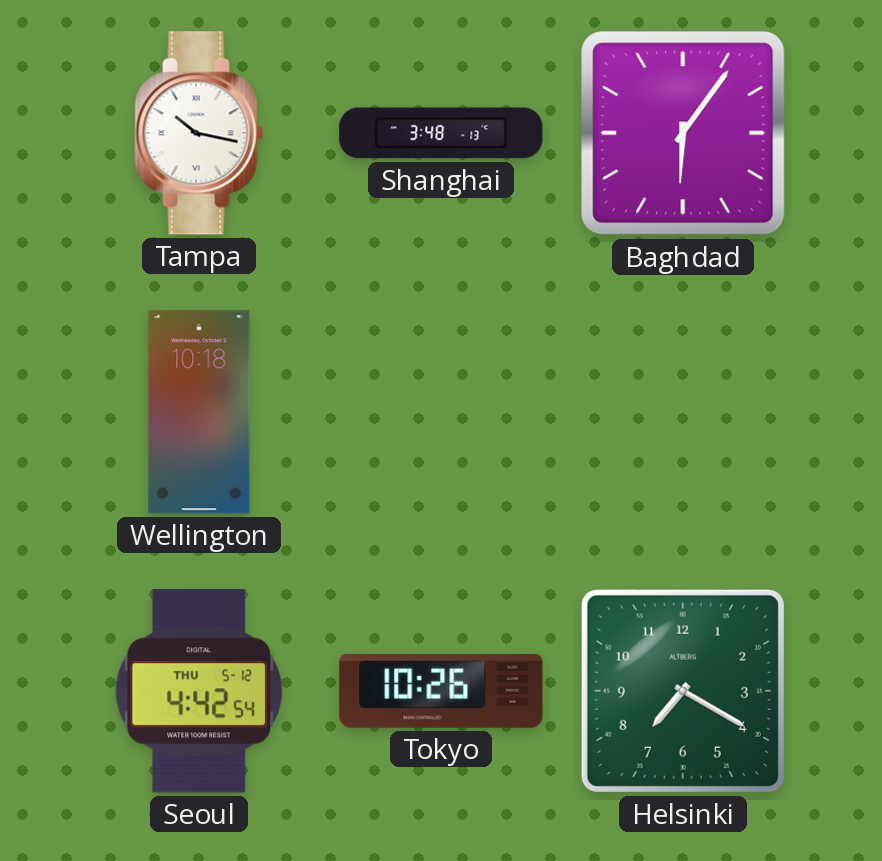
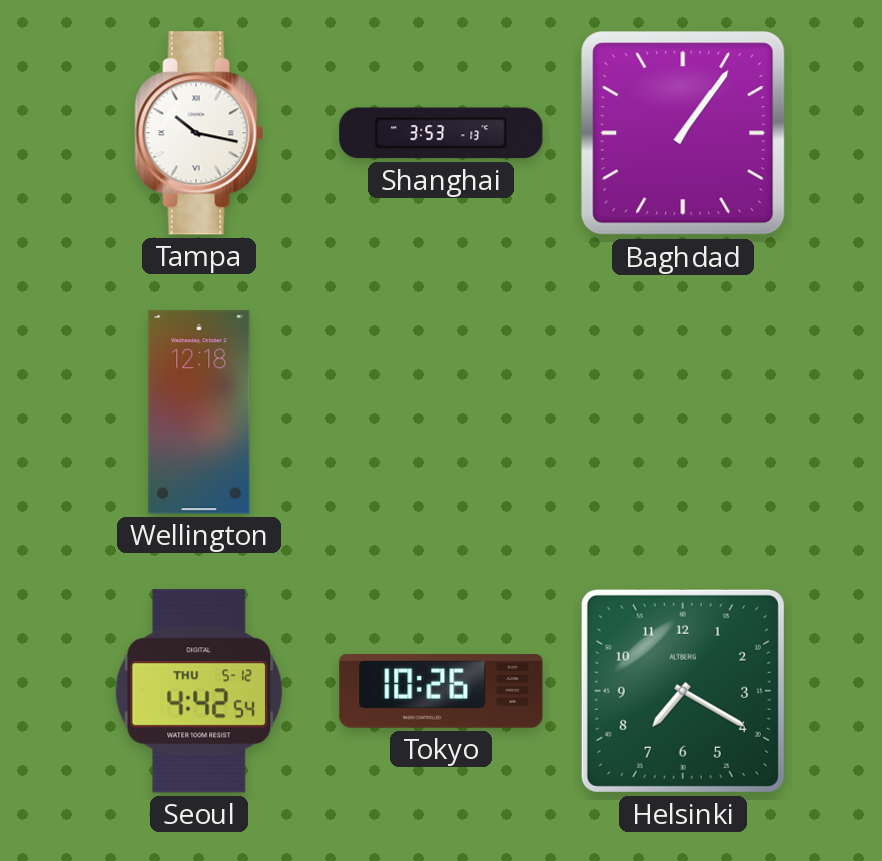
Shanghai: 3:48 -> 3:53
Baghdad: 6:06 -> 1:06
Wellington: 10:18 -> 12:18
